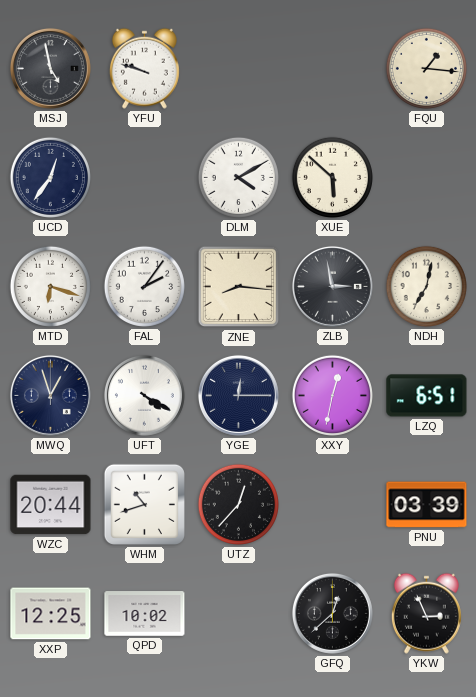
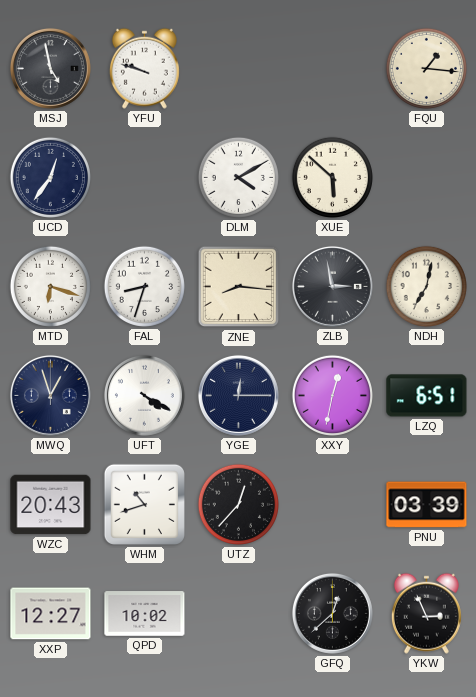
FAL: 2:06 -> 8:33
WZC: 20:44 -> 20:43
XXP: 12:25 -> 12:27
